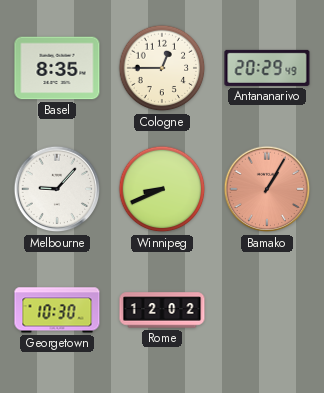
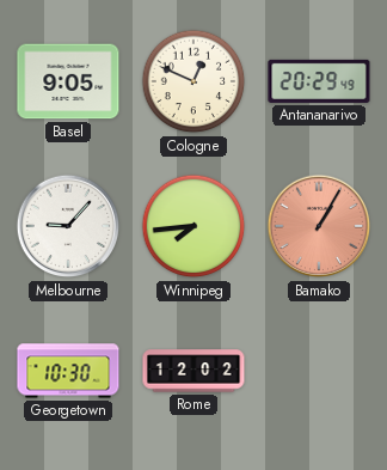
Basel: 8:35 -> 9:05
Cologne: 12:45 -> 12:49
Winnipeg: 8:41 -> 7:44
